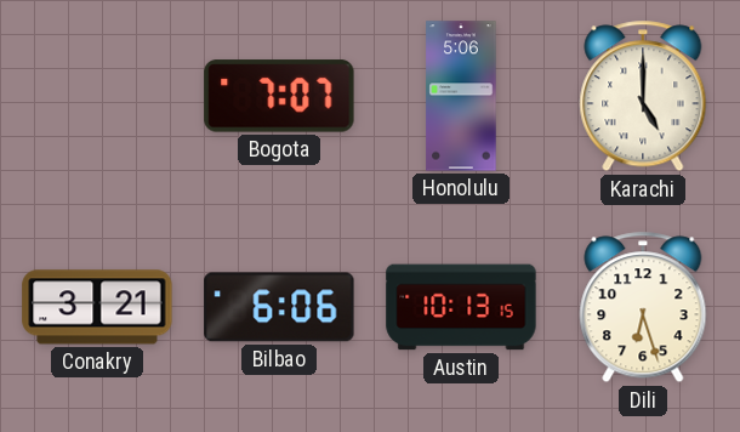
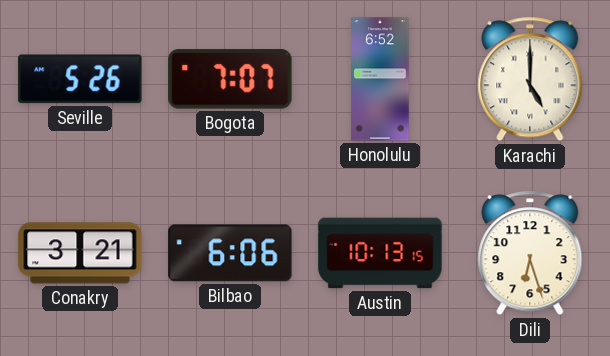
Seville: none -> 5:26
Honolulu: 5:06 -> 6:52
